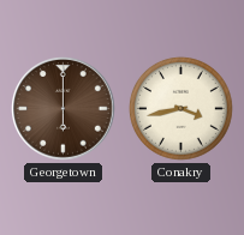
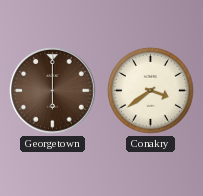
Conakry: 3:43 -> 3:39
